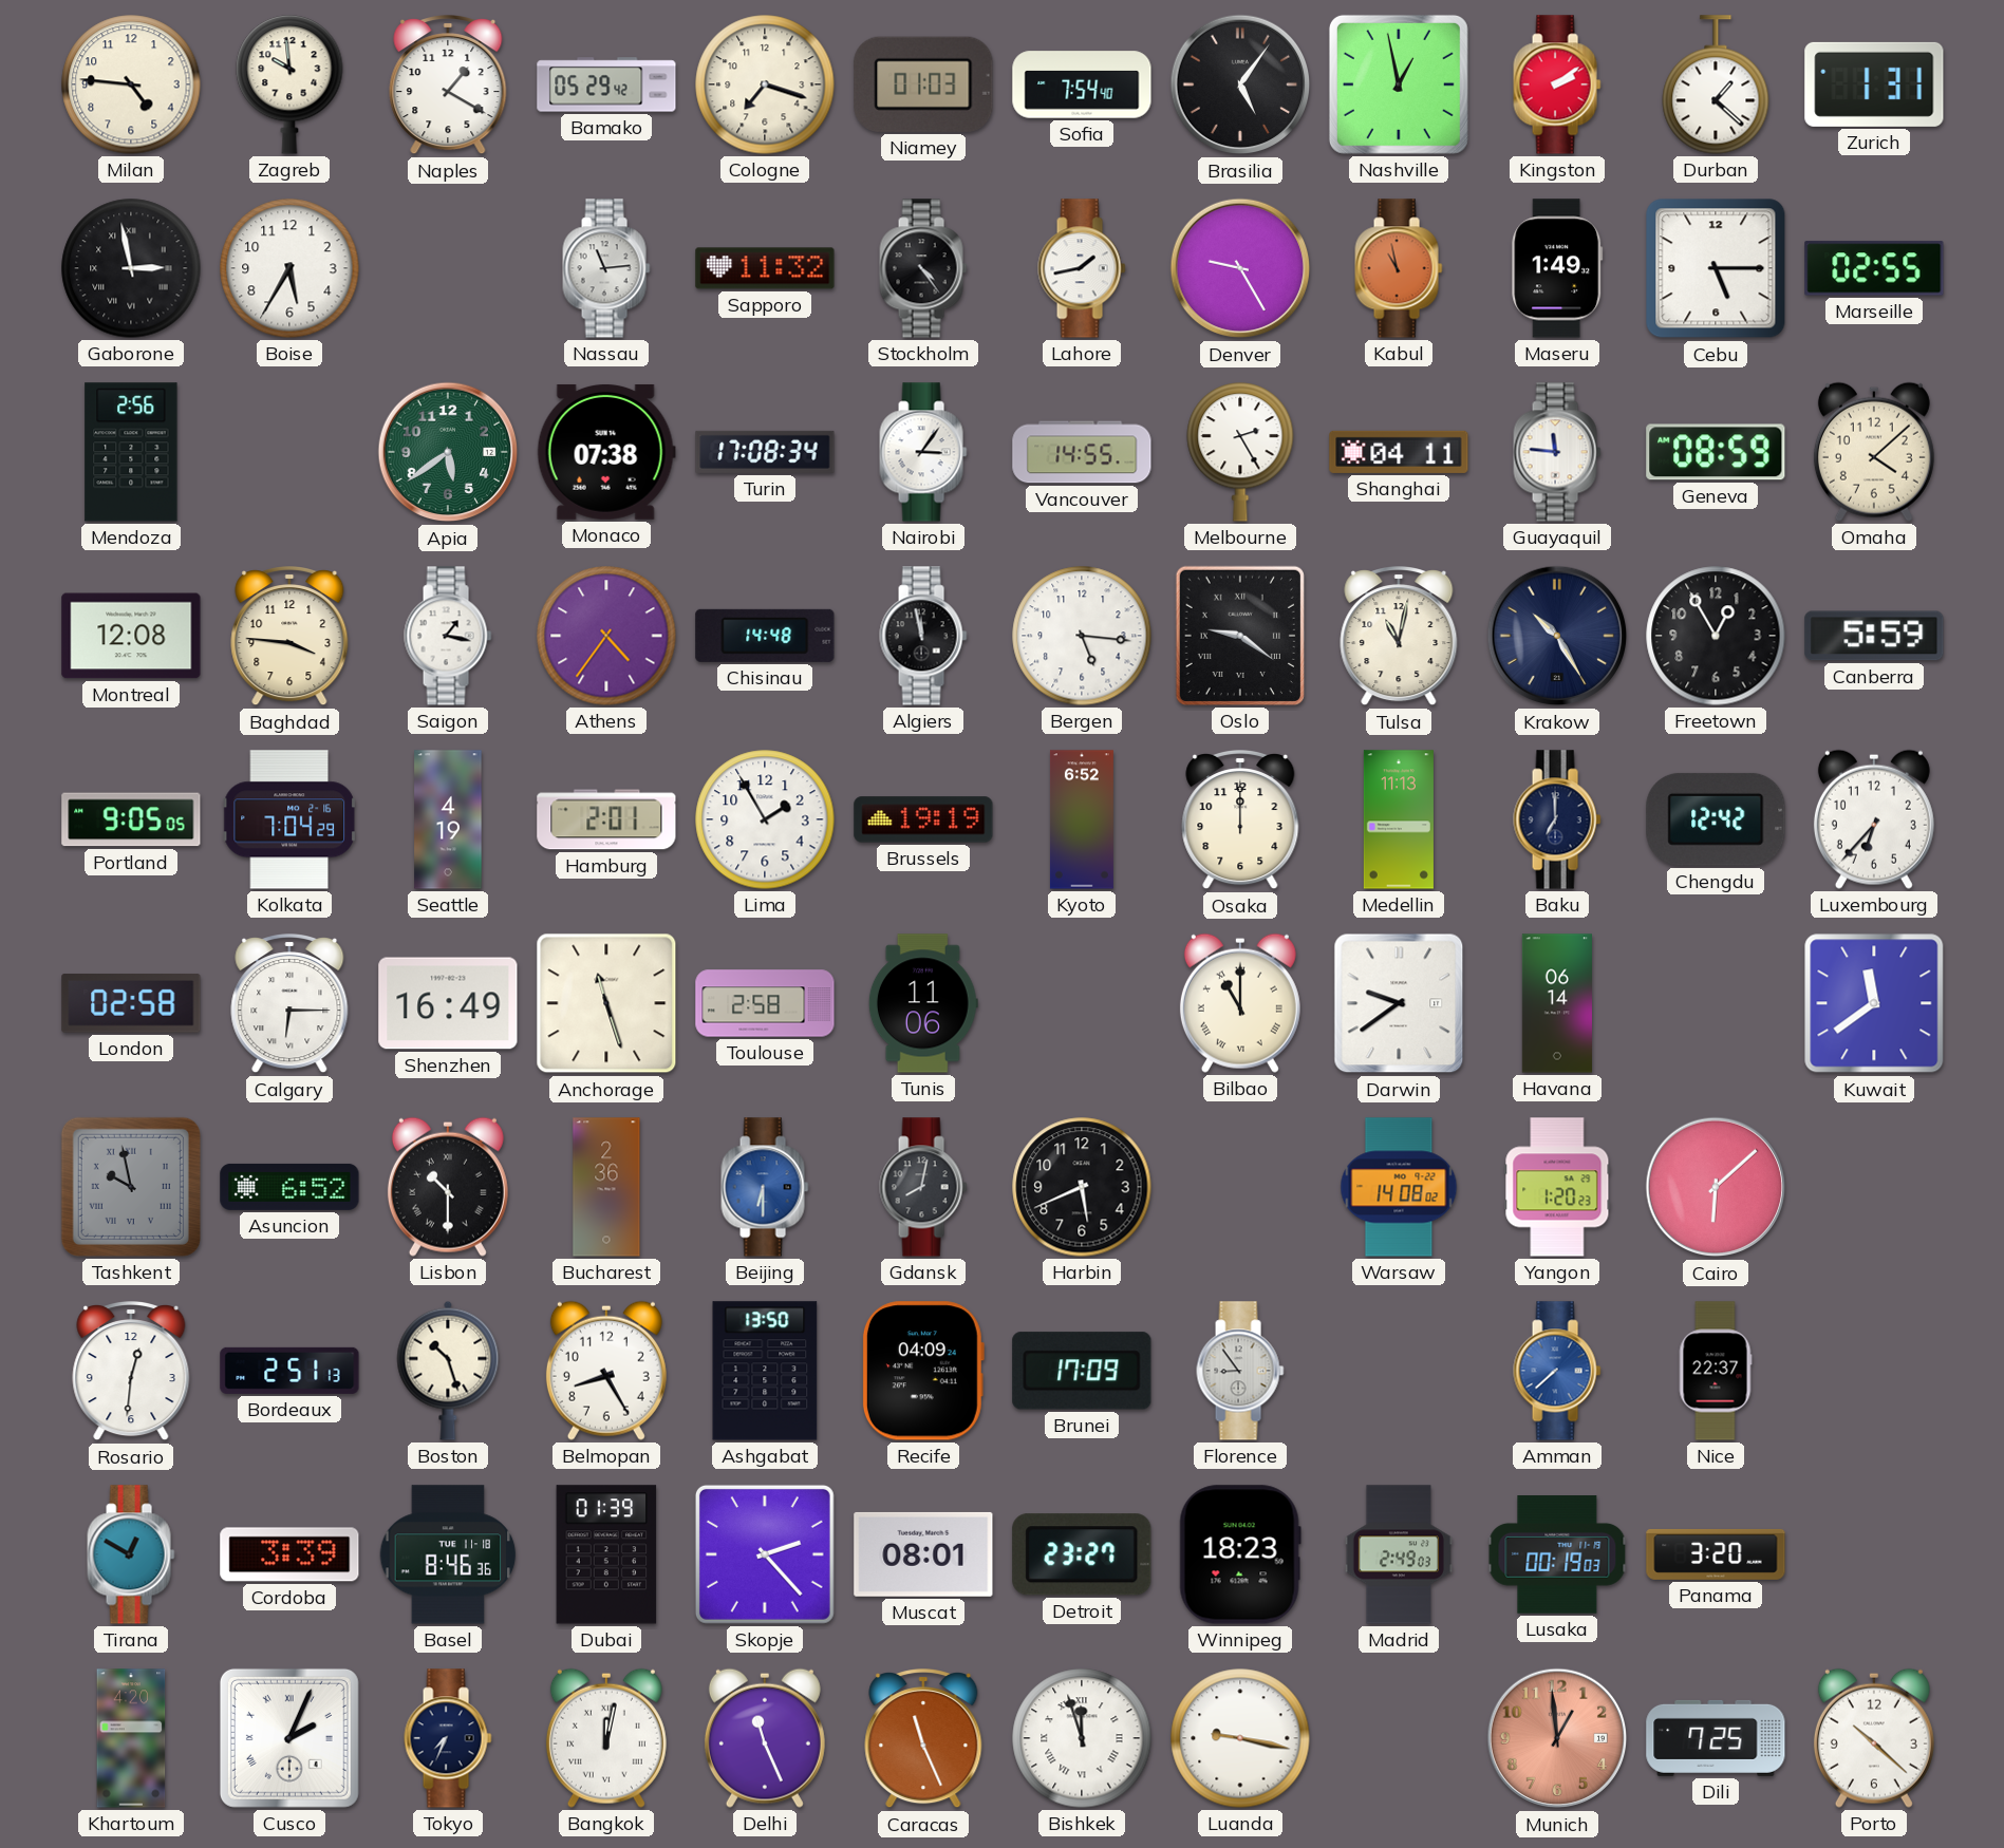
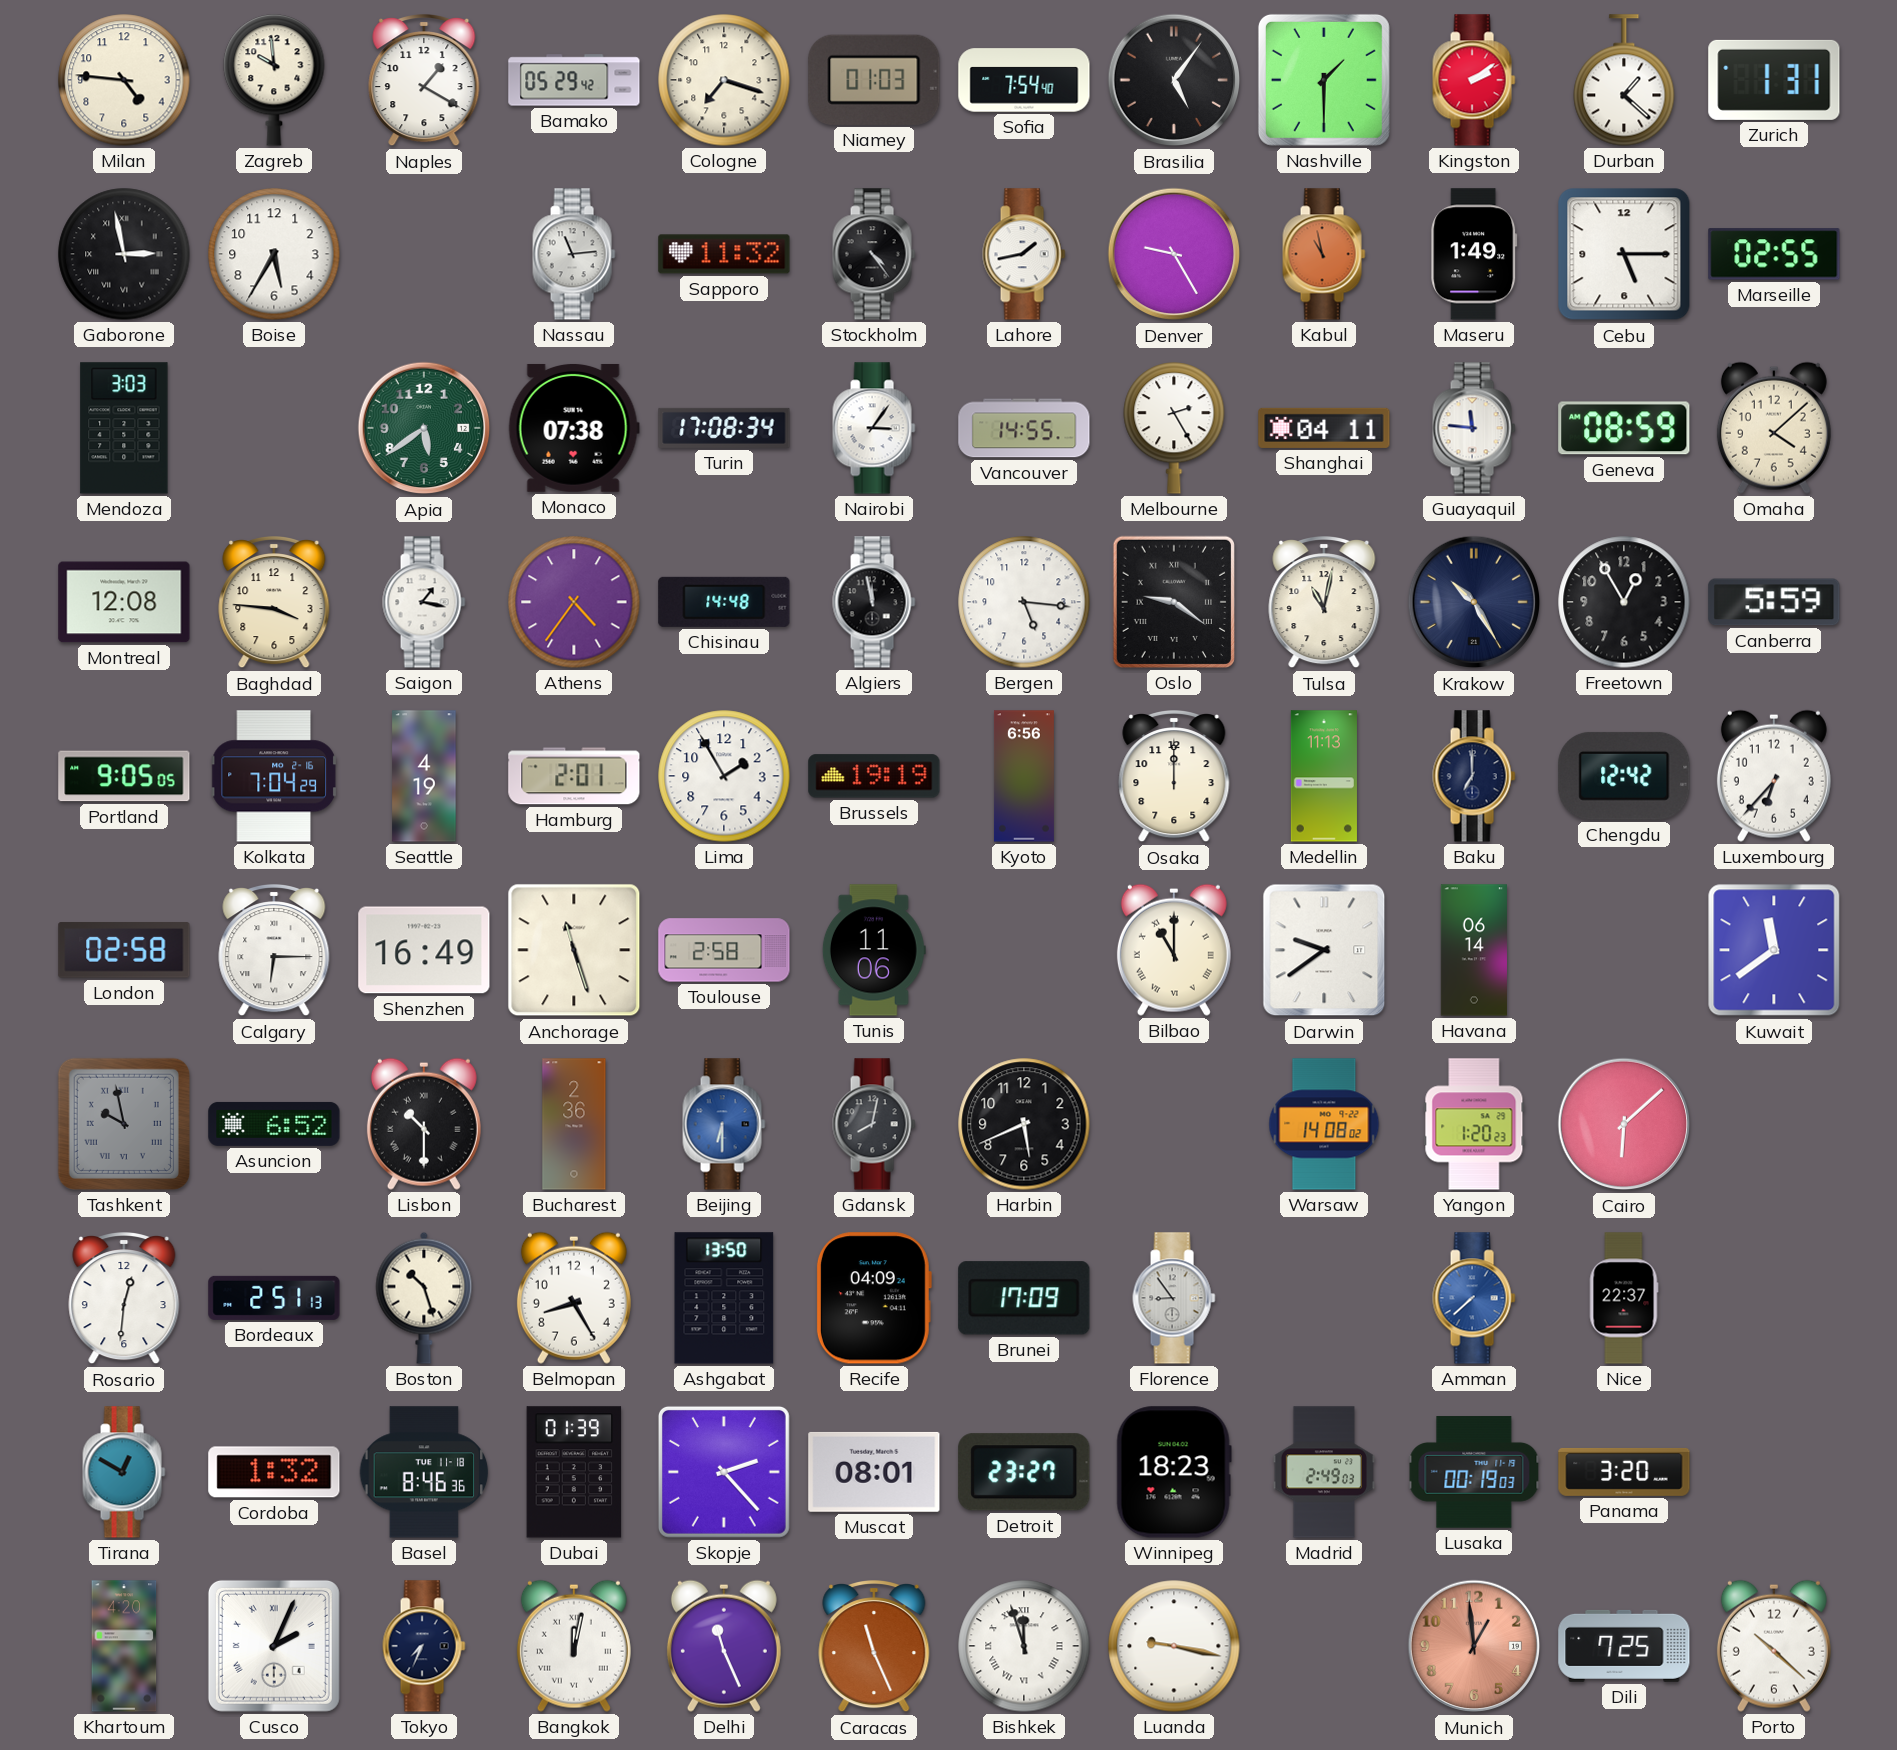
Nashville: 12:58 -> 1:30
Mendoza: 2:56 -> 3:03
Kyoto: 6:52 -> 6:56
Cordoba: 3:39 -> 1:32
